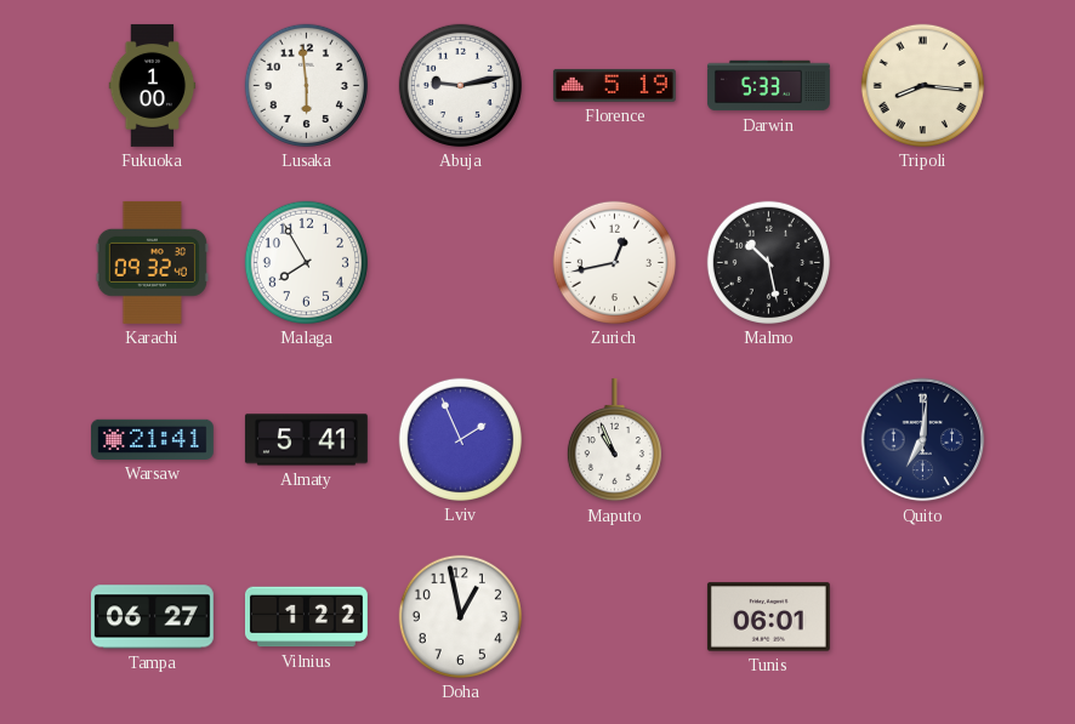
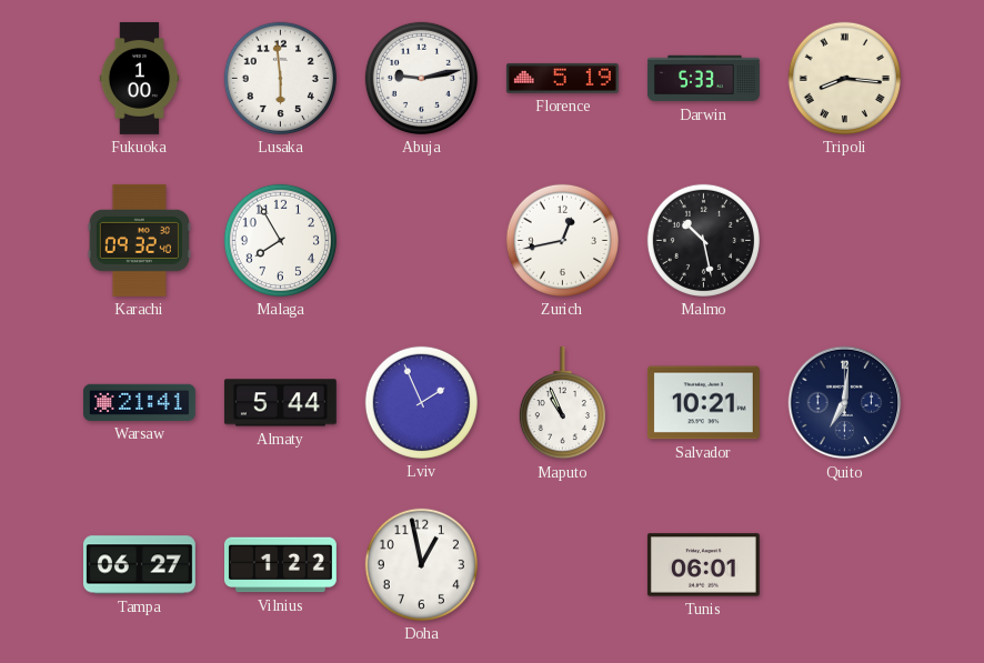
Almaty: 5:41 -> 5:44
Salvador: none -> 10:21
